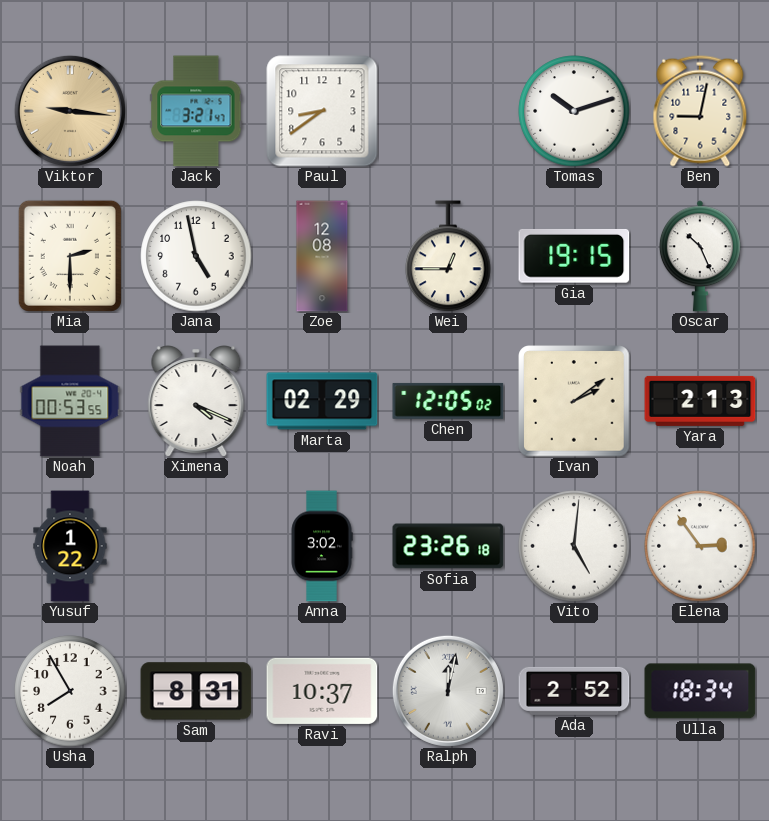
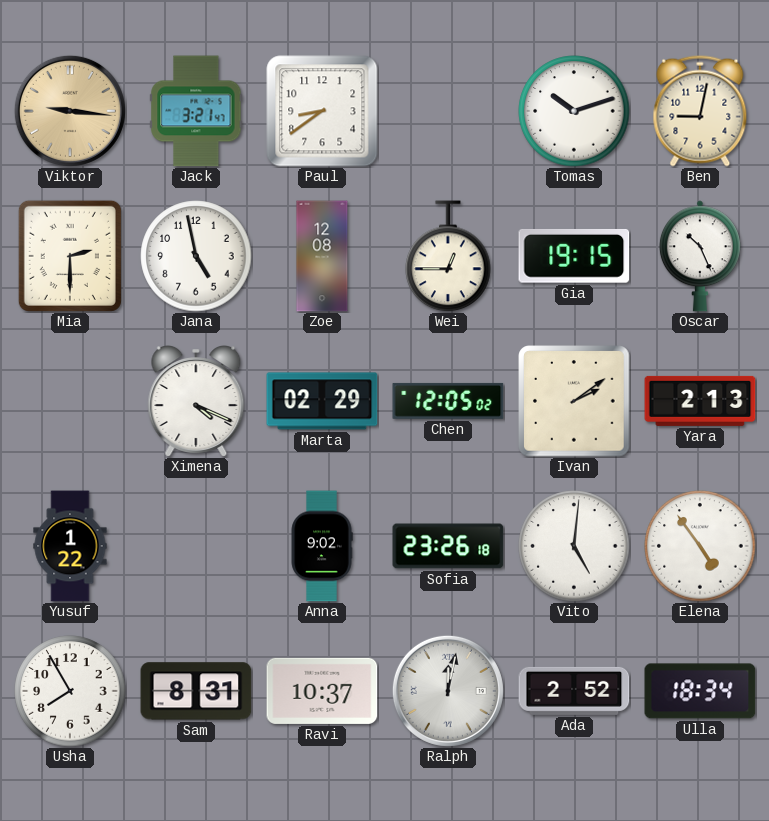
Noah: 00:53 -> none
Anna: 3:02 -> 9:02
Elena: 2:54 -> 4:54
